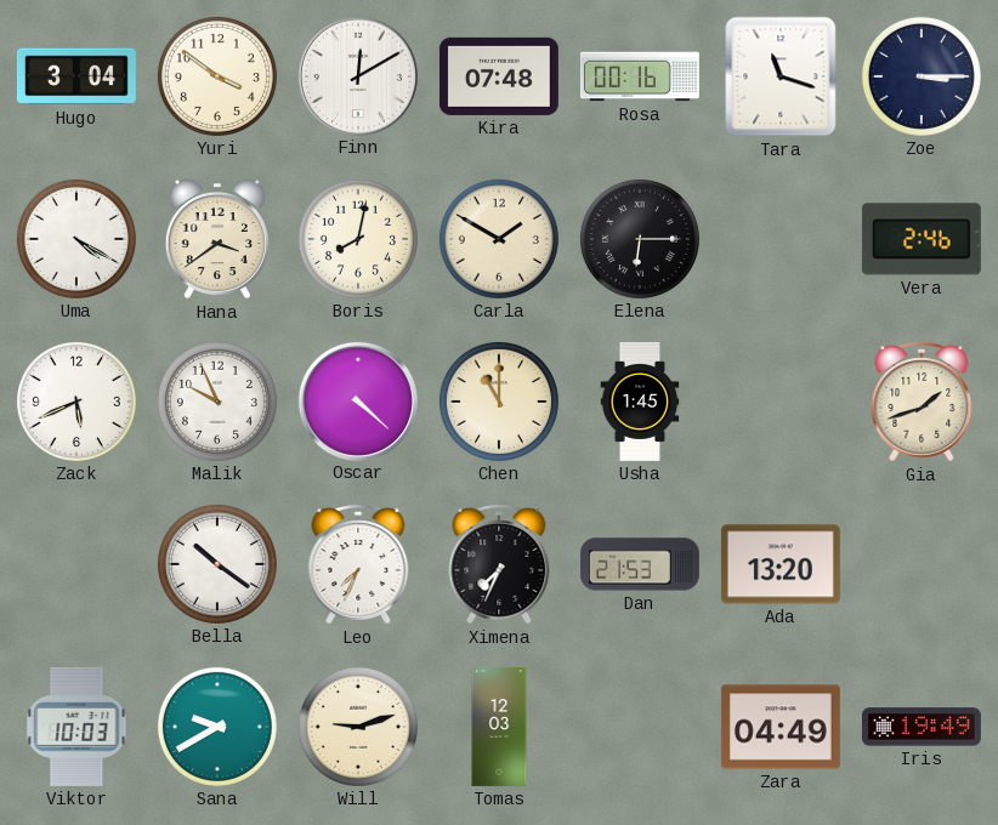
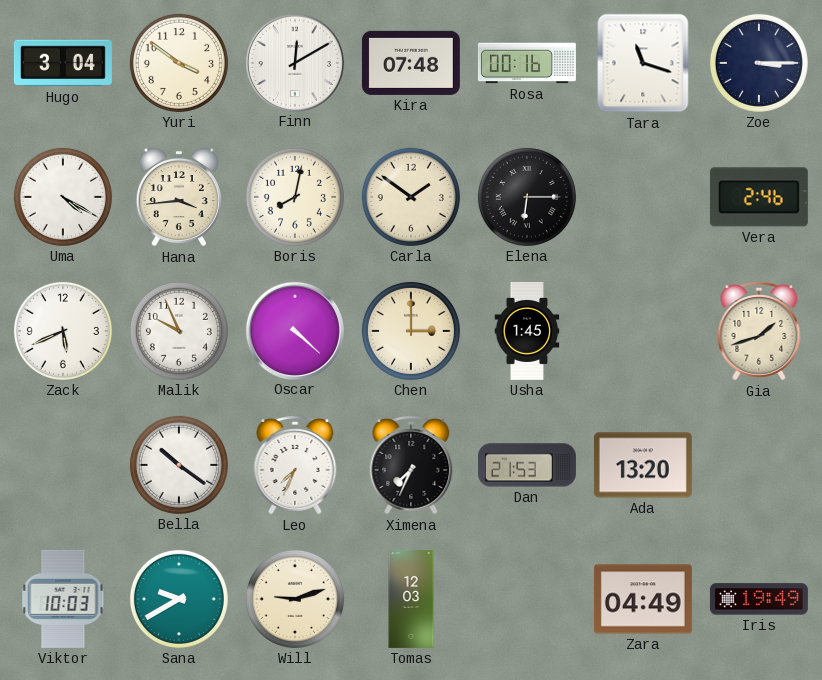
Hana: 3:39 -> 3:44
Carla: 1:50 -> 1:51
Chen: 11:00 -> 3:00
